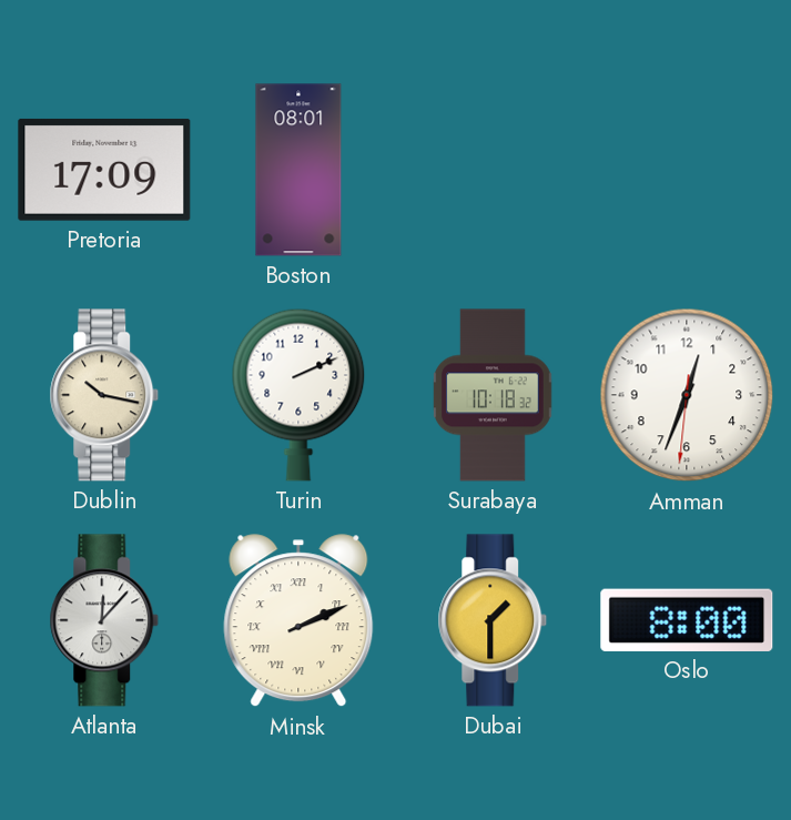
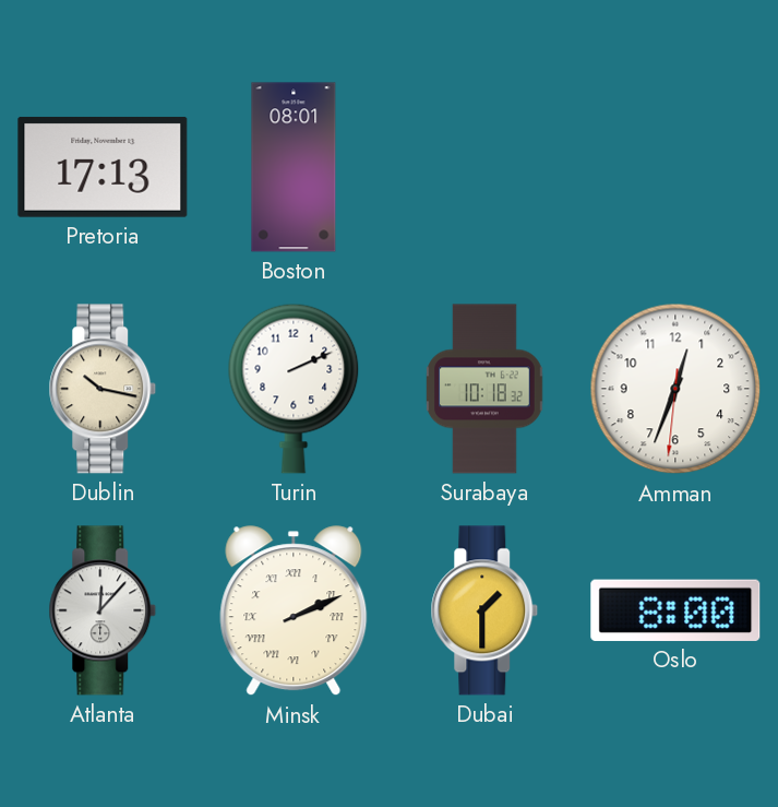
Pretoria: 17:09 -> 17:13
